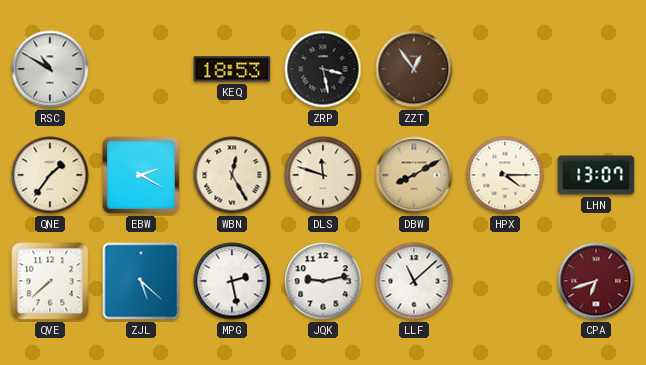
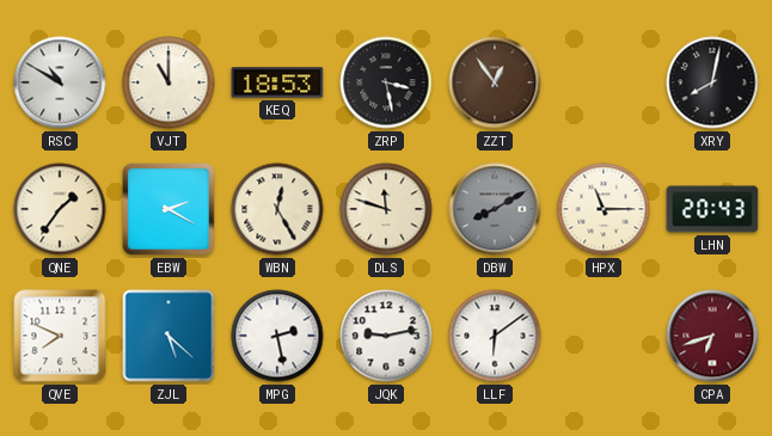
VJT: none -> 11:00
XRY: none -> 8:02
DBW dial: champagne -> grey
HPX: 4:15 -> 11:15
LHN: 13:07 -> 20:43
QVE: 7:38 -> 7:49
LLF: 11:08 -> 6:09
